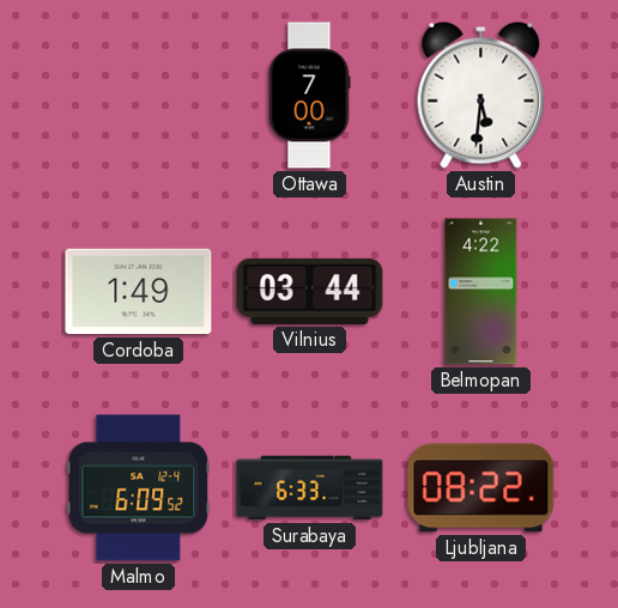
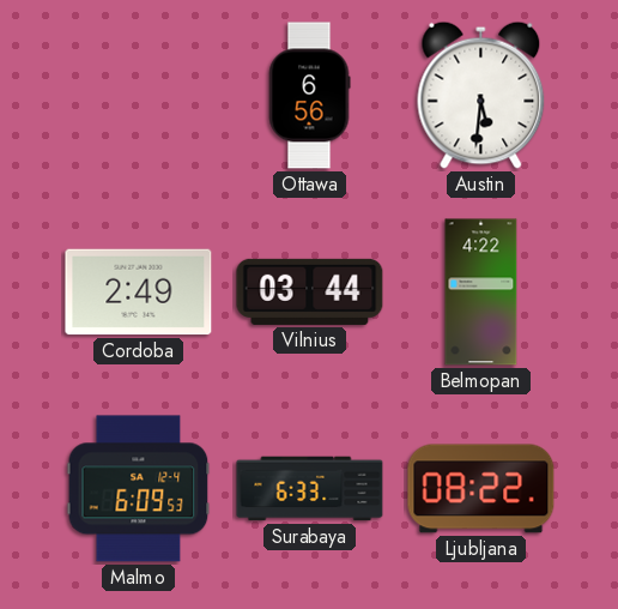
Ottawa: 7:00 -> 6:56
Cordoba: 1:49 -> 2:49
Malmo: 6:09:52 -> 6:09:53
